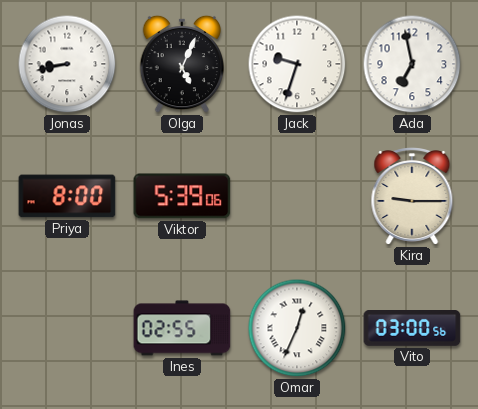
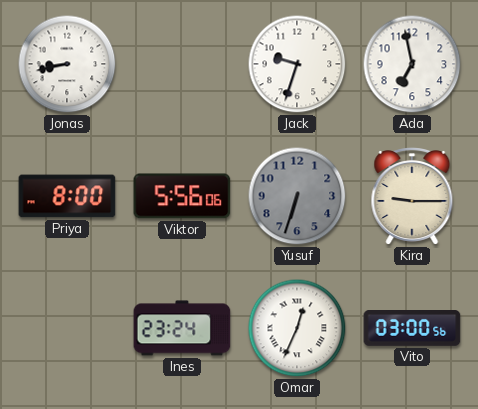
Olga: 5:04 -> none
Viktor: 5:39 -> 5:56
Yusuf: none -> 6:33
Ines: 02:55 -> 23:24
